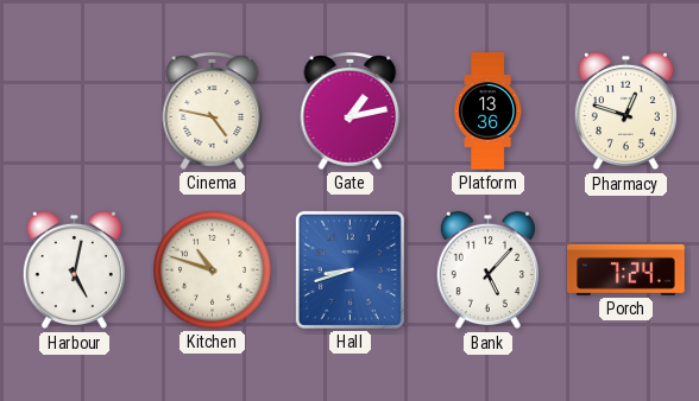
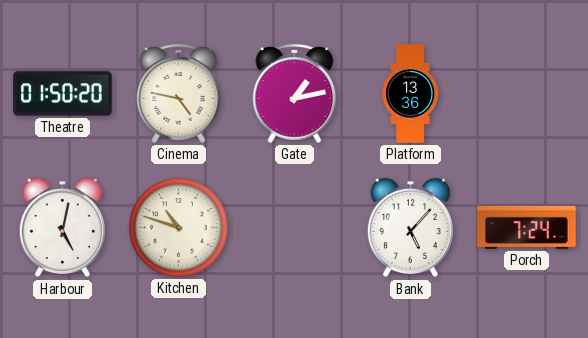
Theatre: none -> 01:50
Pharmacy: 12:48 -> none
Hall: 8:42 -> none
